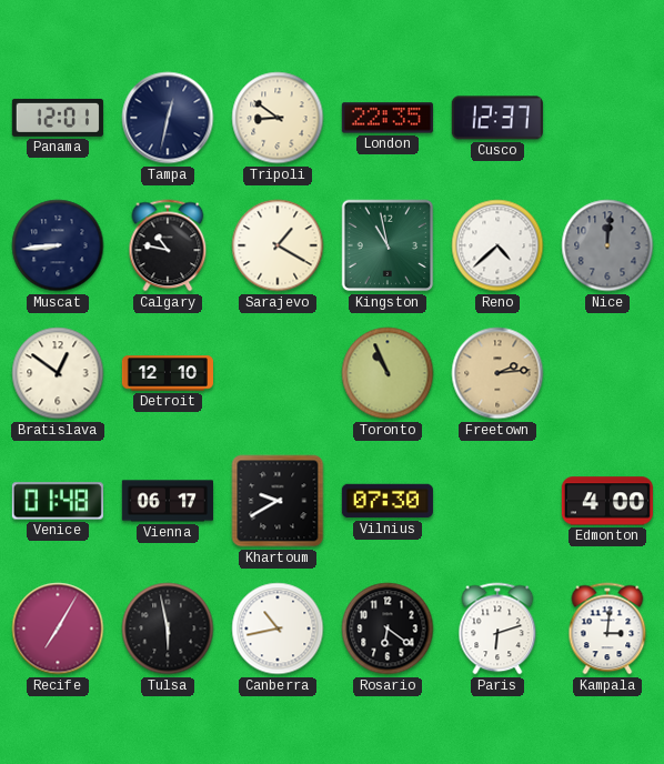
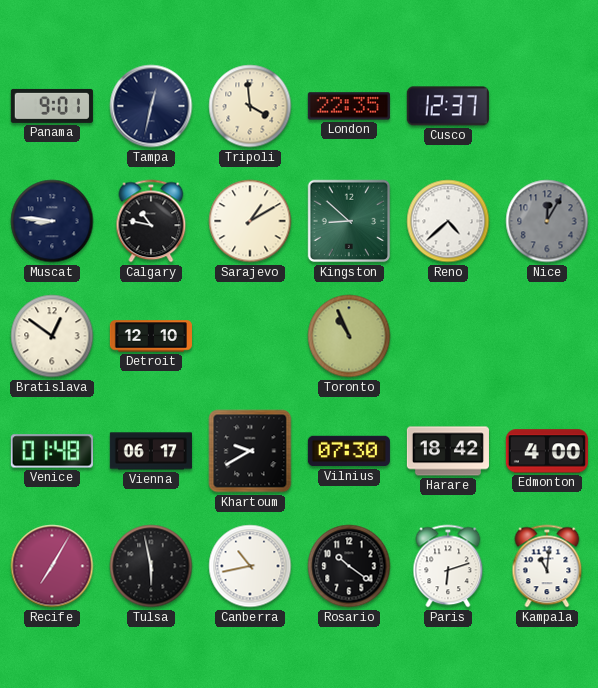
Panama: 12:01 -> 9:01
Tripoli: 8:51 -> 3:59
Muscat: 8:44 -> 8:46
Sarajevo: 1:20 -> 1:10
Kingston: 10:58 -> 8:52
Nice: 12:01 -> 12:05
Freetown: 2:14 -> none
Harare: none -> 18:42
Rosario: 6:21 -> 10:21
Kampala: 3:01 -> 11:01
